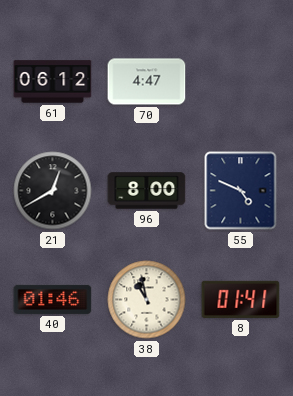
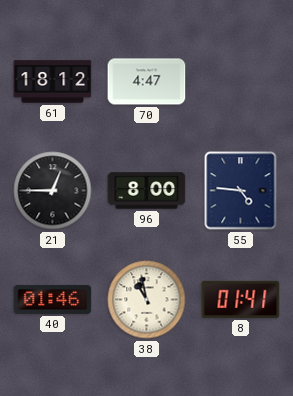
61: 06:12 -> 18:12
21: 12:40 -> 12:45
55: 4:49 -> 4:46
